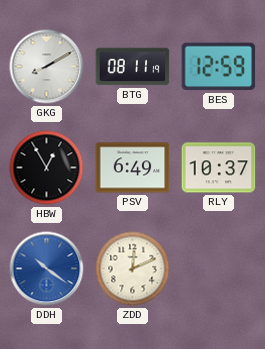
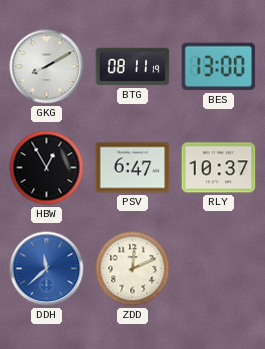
BES: 12:59 -> 13:00
PSV: 6:49 -> 6:47
DDH: 10:21 -> 11:38
